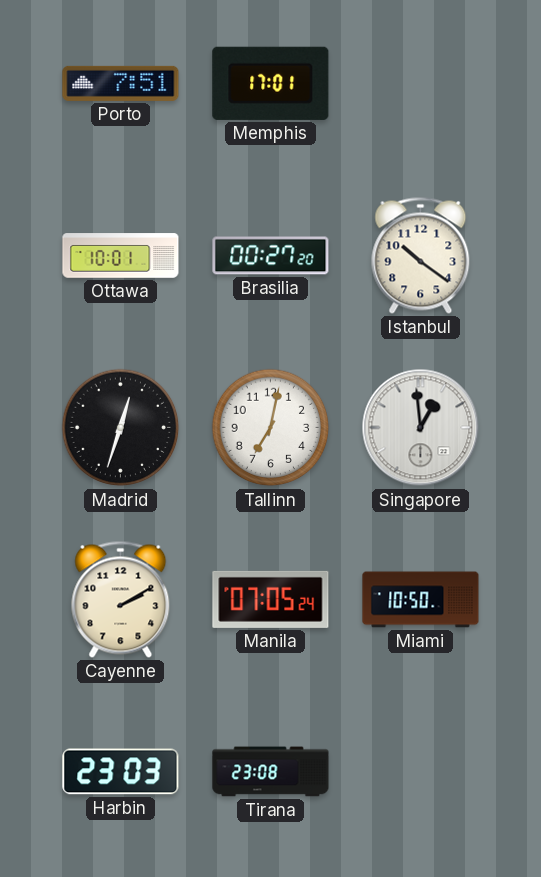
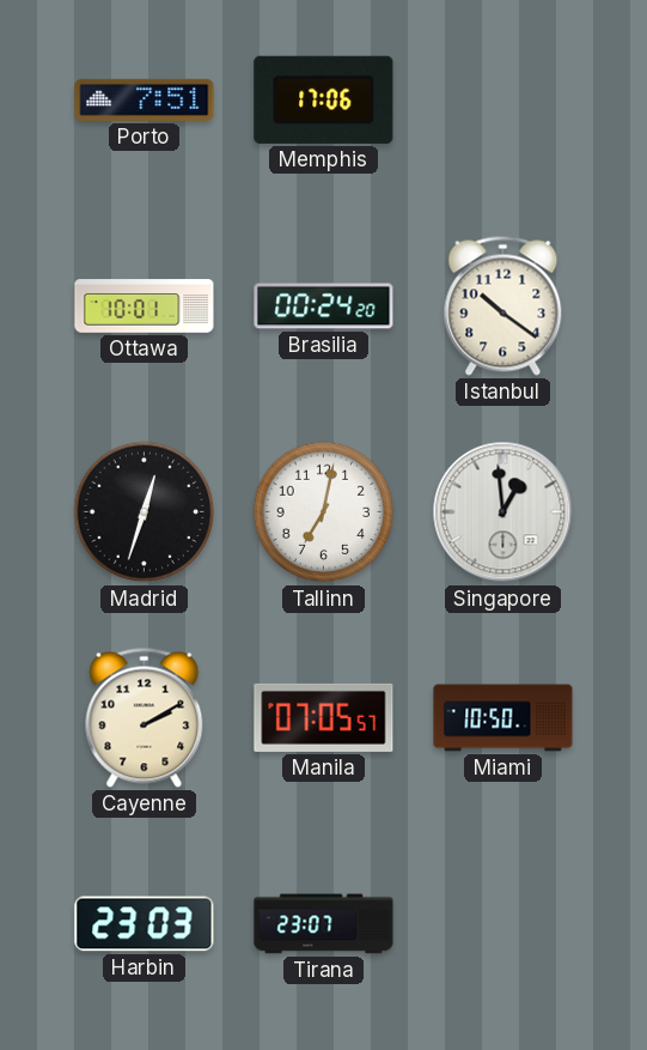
Memphis: 17:01 -> 17:06
Brasilia: 00:27 -> 00:24
Manila: 07:05:24 -> 07:05:57
Tirana: 23:08 -> 23:07
